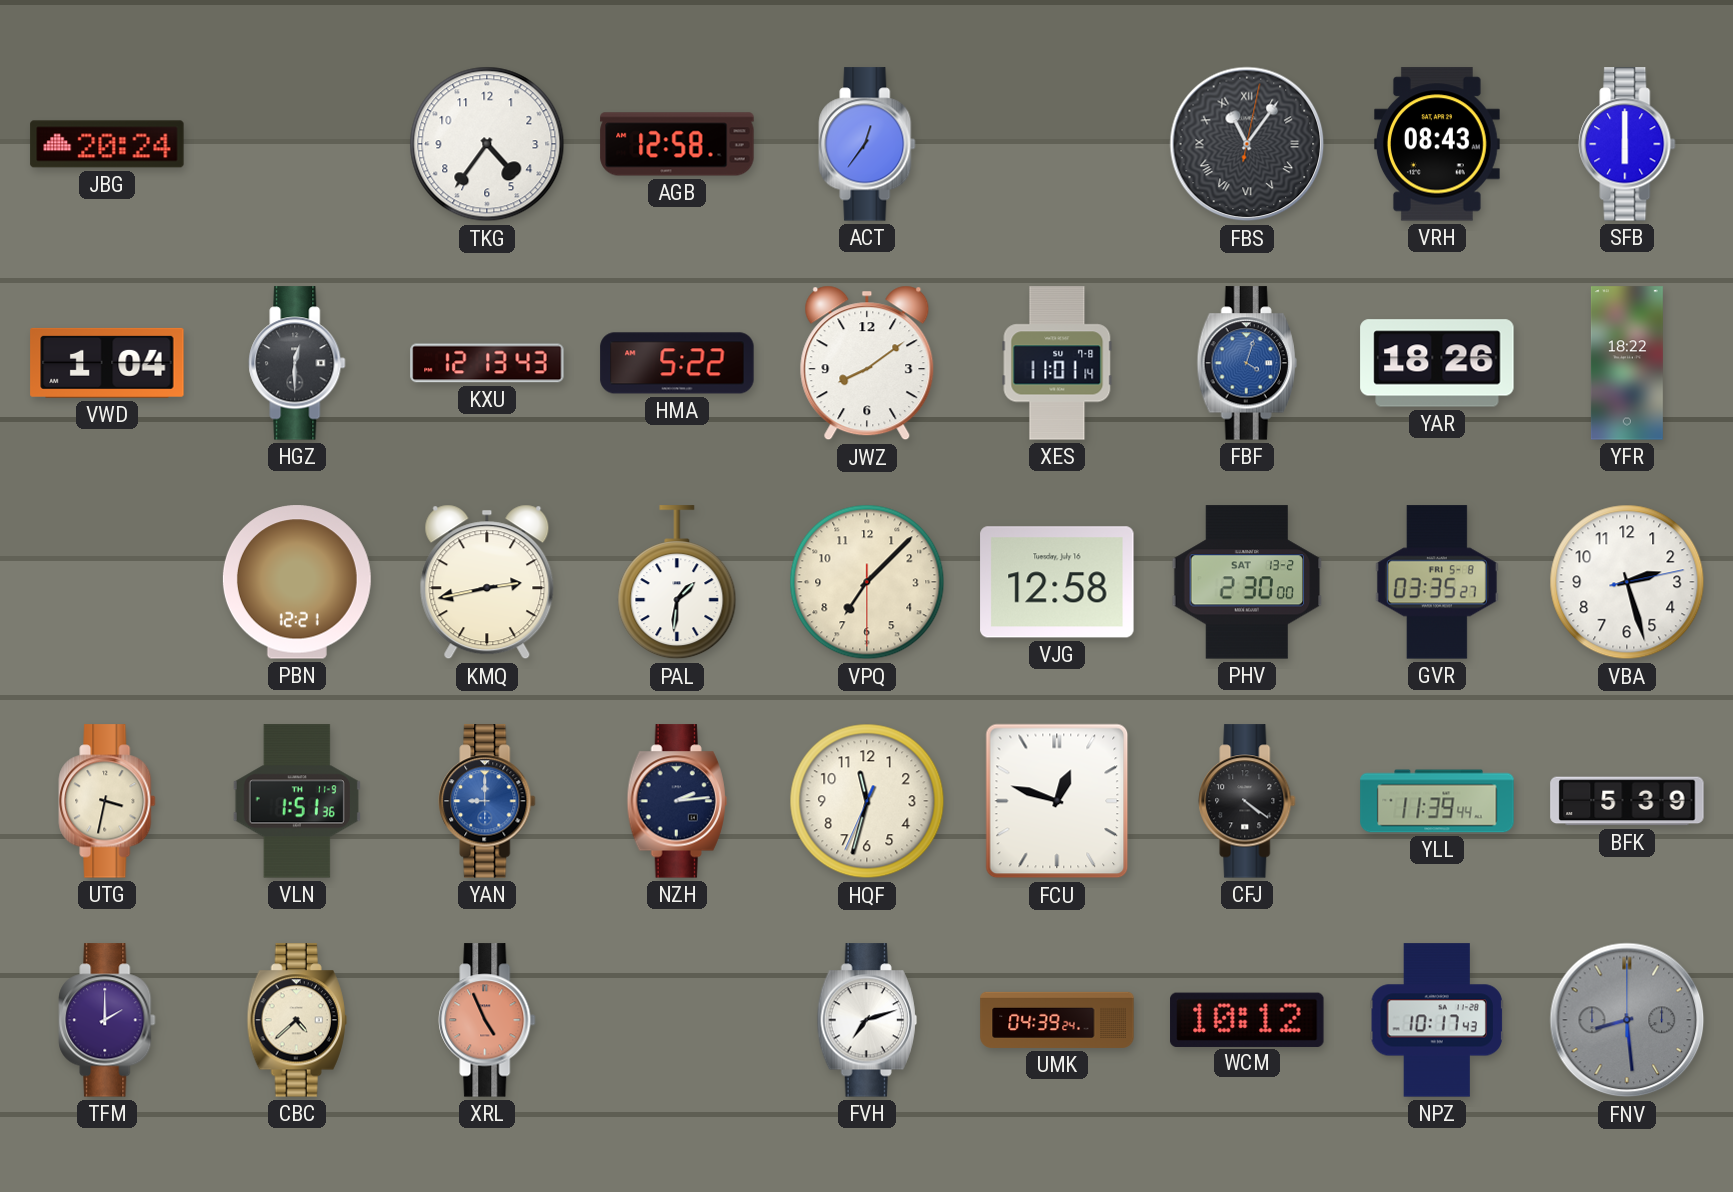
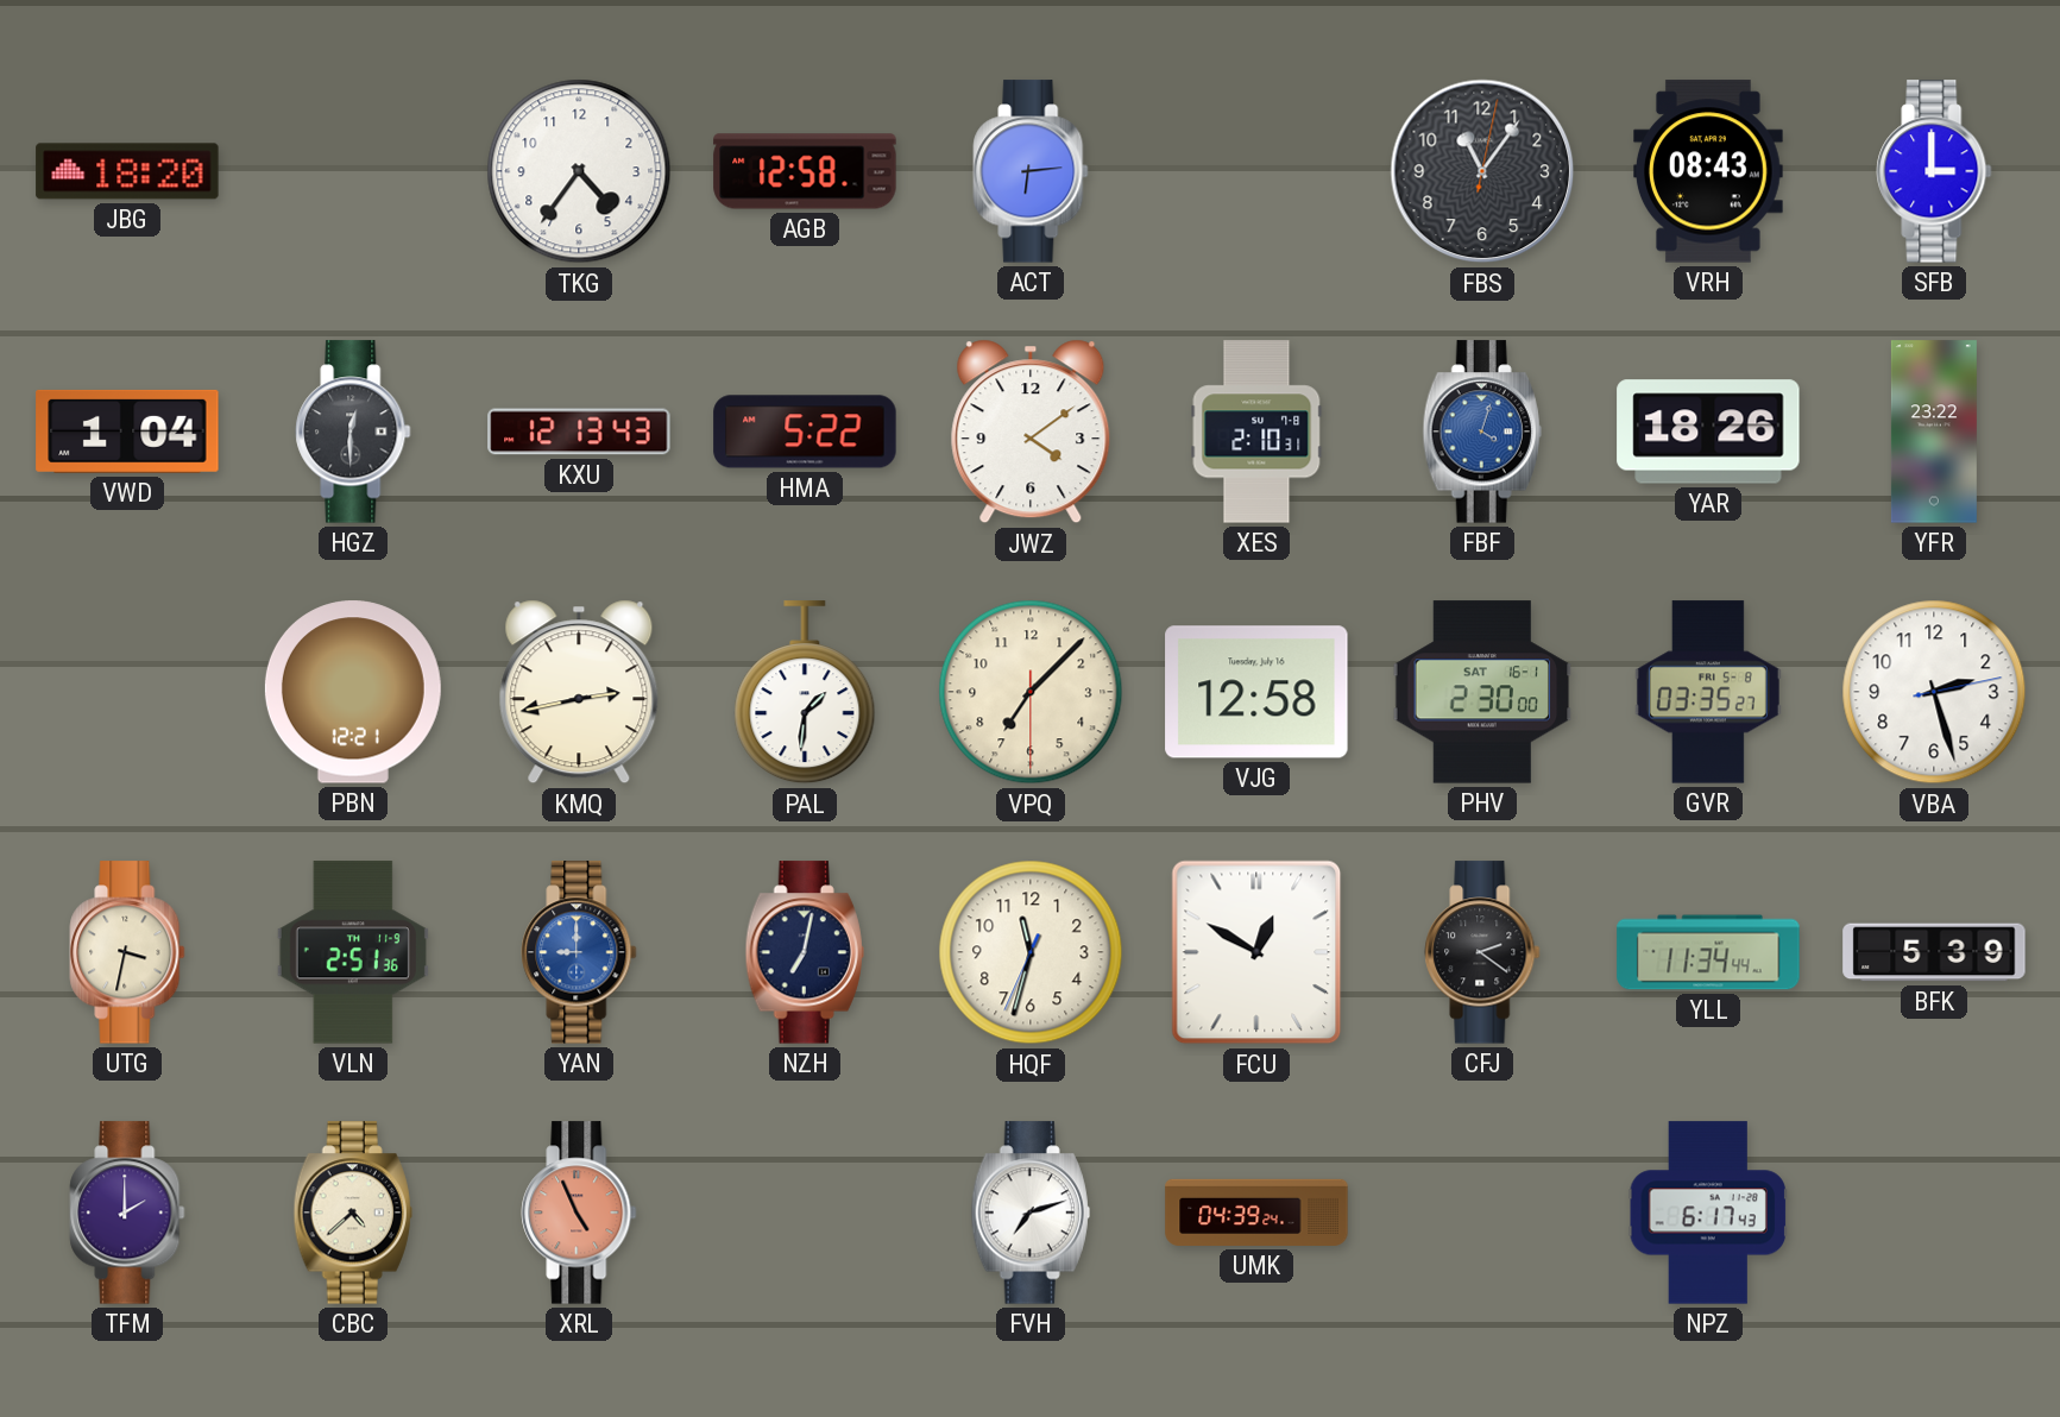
JBG: 20:24 -> 18:20
ACT: 12:36 -> 6:14
FBS numerals: Roman -> Arabic
SFB: 6:00 -> 3:00
JWZ: 8:09 -> 4:09
XES: 11:01 -> 2:10
YFR: 18:22 -> 23:22
PHV date: SAT 13-2 -> SAT 16-1
VLN: 1:51 -> 2:51
NZH: 2:14 -> 7:02
FCU: 12:48 -> 12:50
CFJ: 4:21 -> 2:21
YLL: 11:39 -> 11:34
WCM: 10:12 -> none
NPZ: 10:17 -> 6:17
FNV: 8:29 -> none
